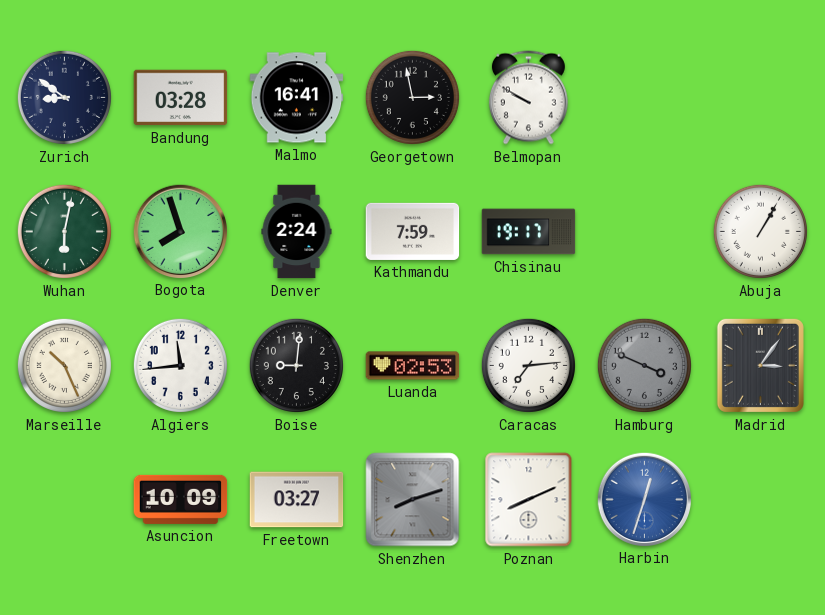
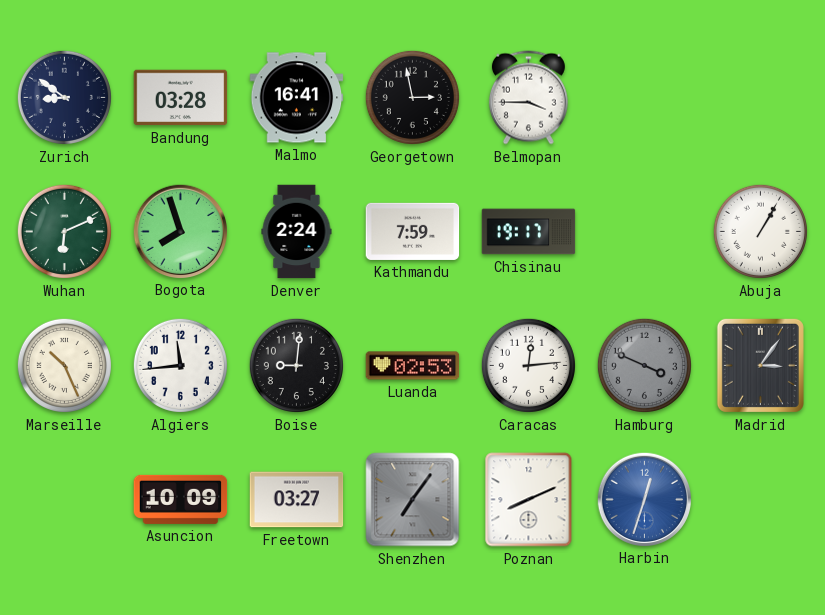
Belmopan: 9:50 -> 3:45
Wuhan: 6:02 -> 6:11
Caracas: 7:14 -> 12:14
Shenzhen: 8:12 -> 7:06
